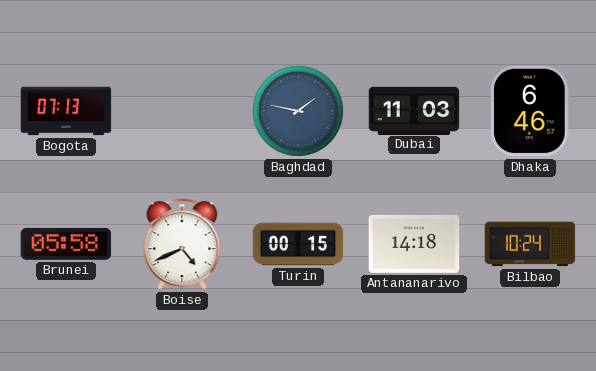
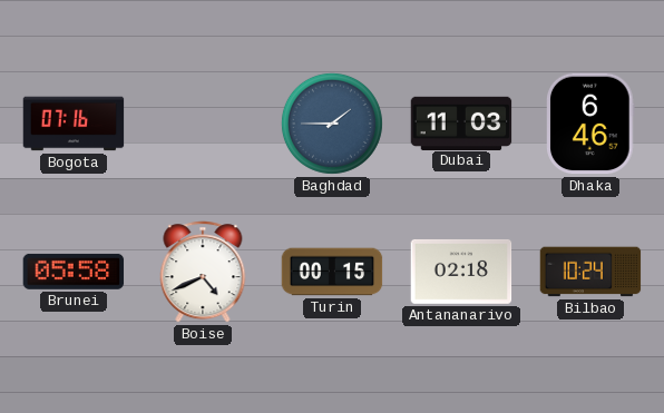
Bogota: 07:13 -> 07:16
Baghdad: 1:47 -> 1:45
Antananarivo: 14:18 -> 02:18
